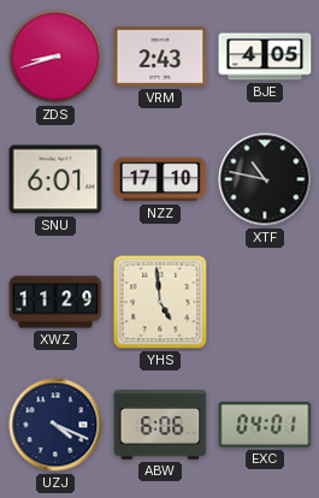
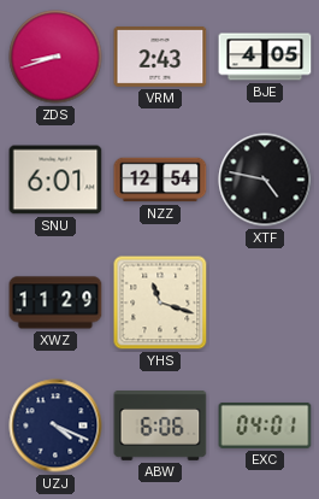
NZZ: 17:10 -> 12:54
XTF: 10:47 -> 4:47
YHS: 4:59 -> 11:18
